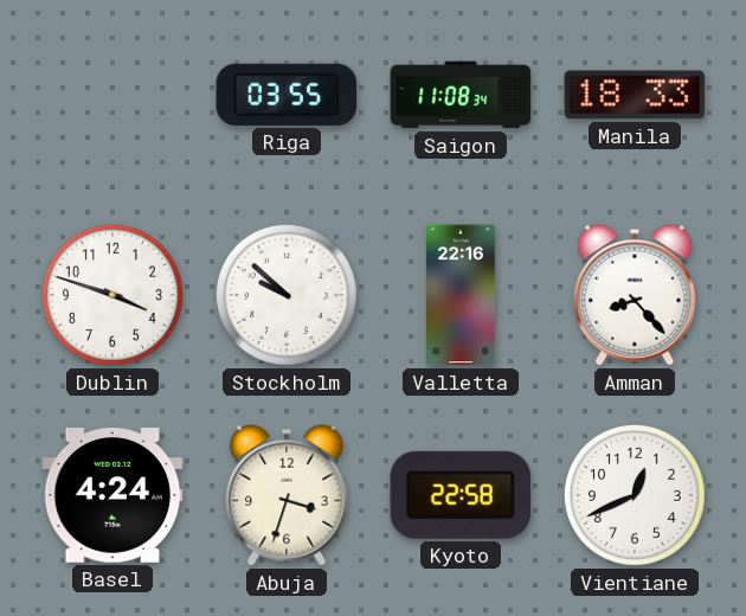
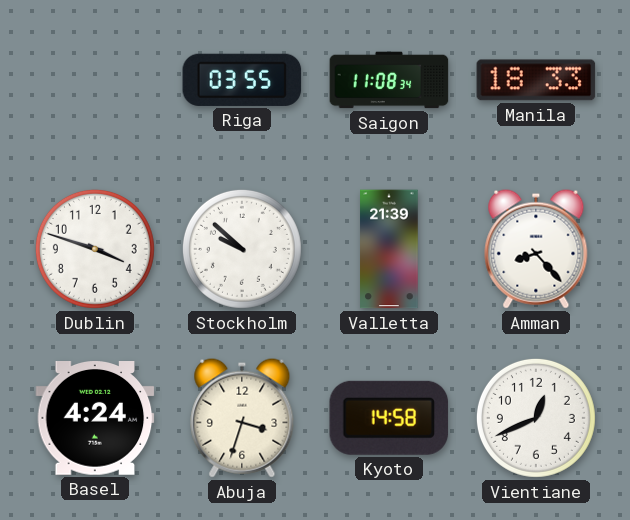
Valletta: 22:16 -> 21:39
Kyoto: 22:58 -> 14:58
